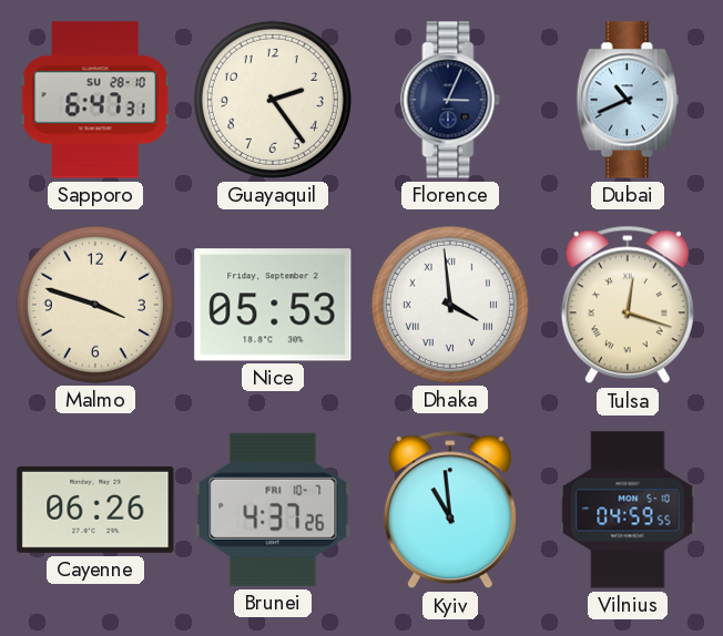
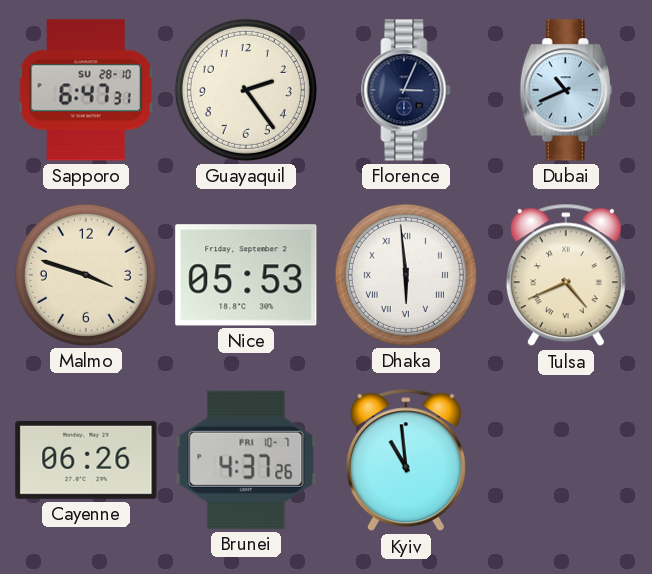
Dhaka: 3:59 -> 5:59
Tulsa: 12:18 -> 4:41
Vilnius: 04:59 -> none
